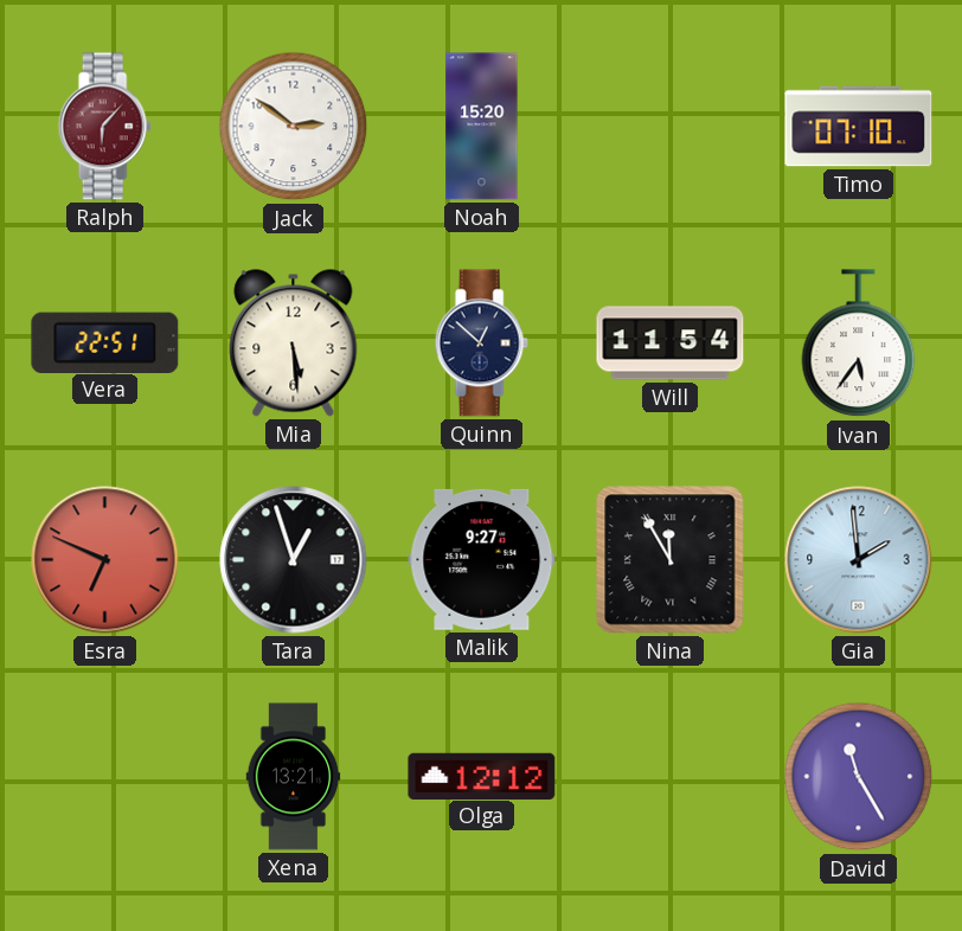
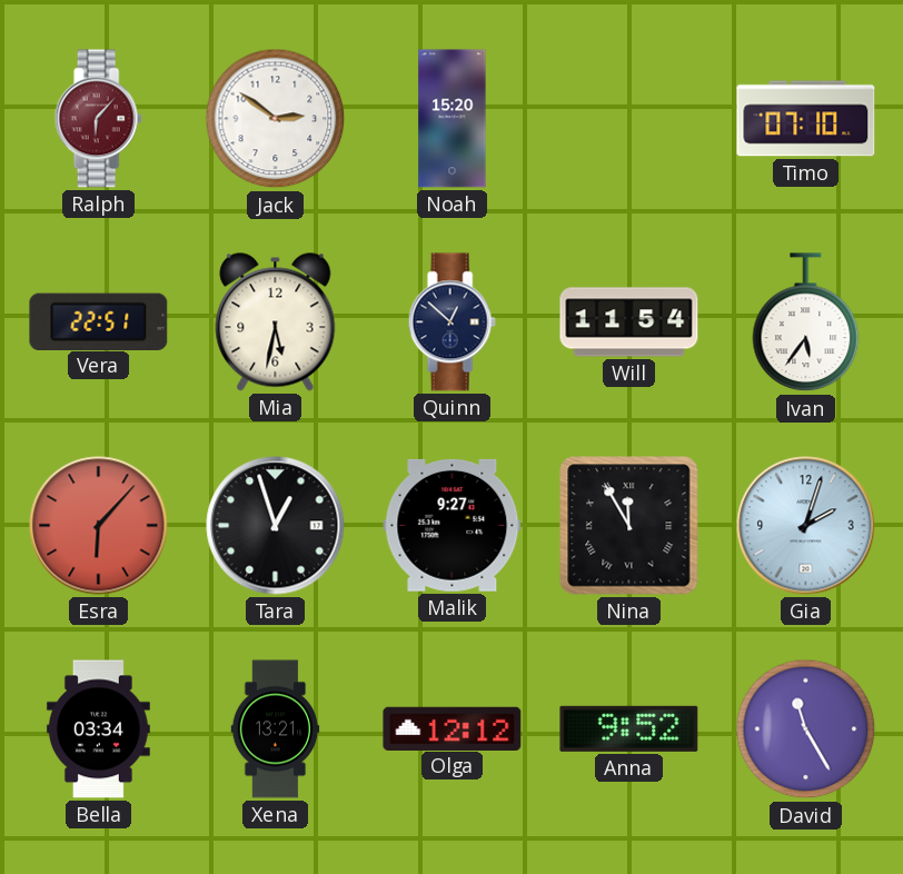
Mia: 5:29 -> 5:32
Esra: 6:49 -> 6:07
Gia: 1:59 -> 2:03
Bella: none -> 03:34
Anna: none -> 9:52
